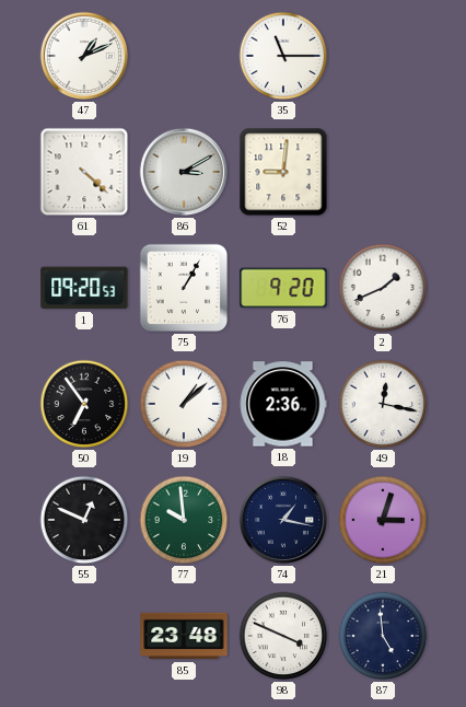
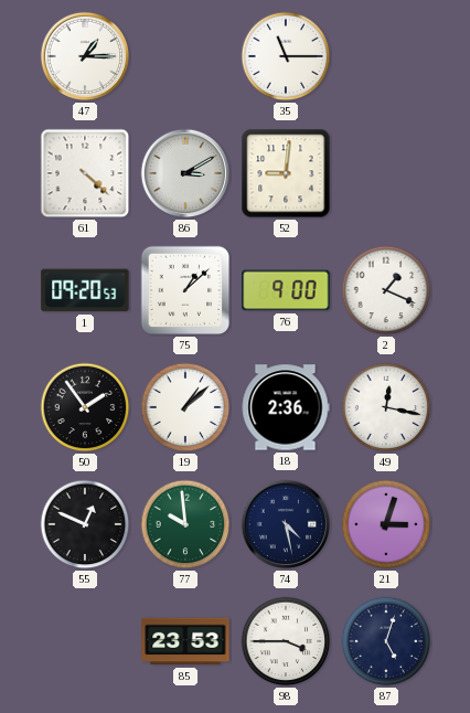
47: 1:11 -> 1:15
75: 1:05 -> 1:08
76: 9:20 -> 9:00
2: 1:41 -> 1:19
50: 6:54 -> 1:54
74: 1:17 -> 4:28
85: 23:48 -> 23:53
98: 3:49 -> 3:45
87: 4:59 -> 5:03
